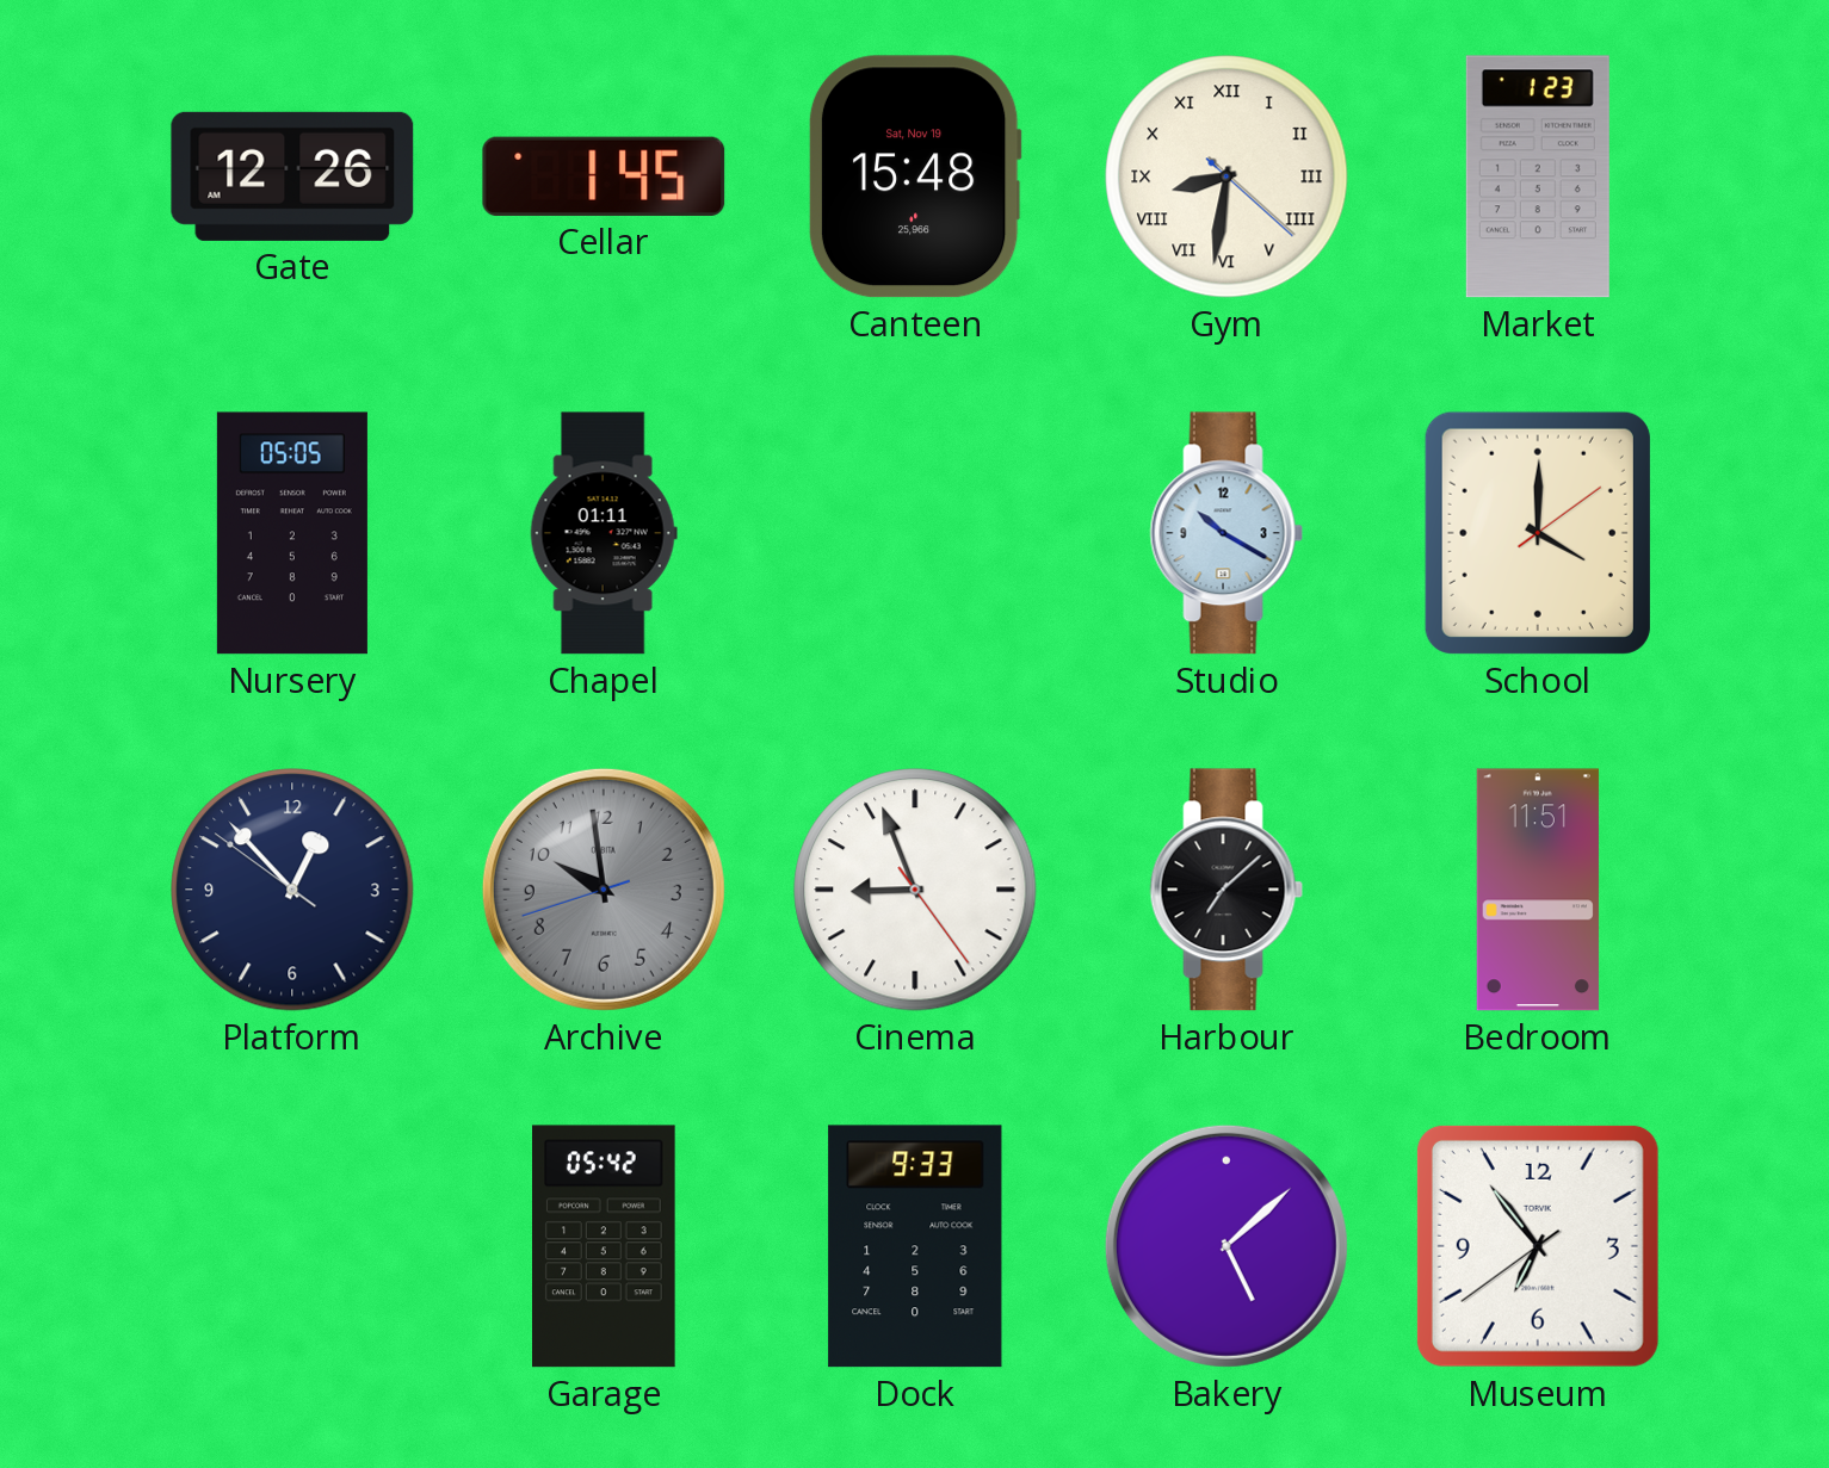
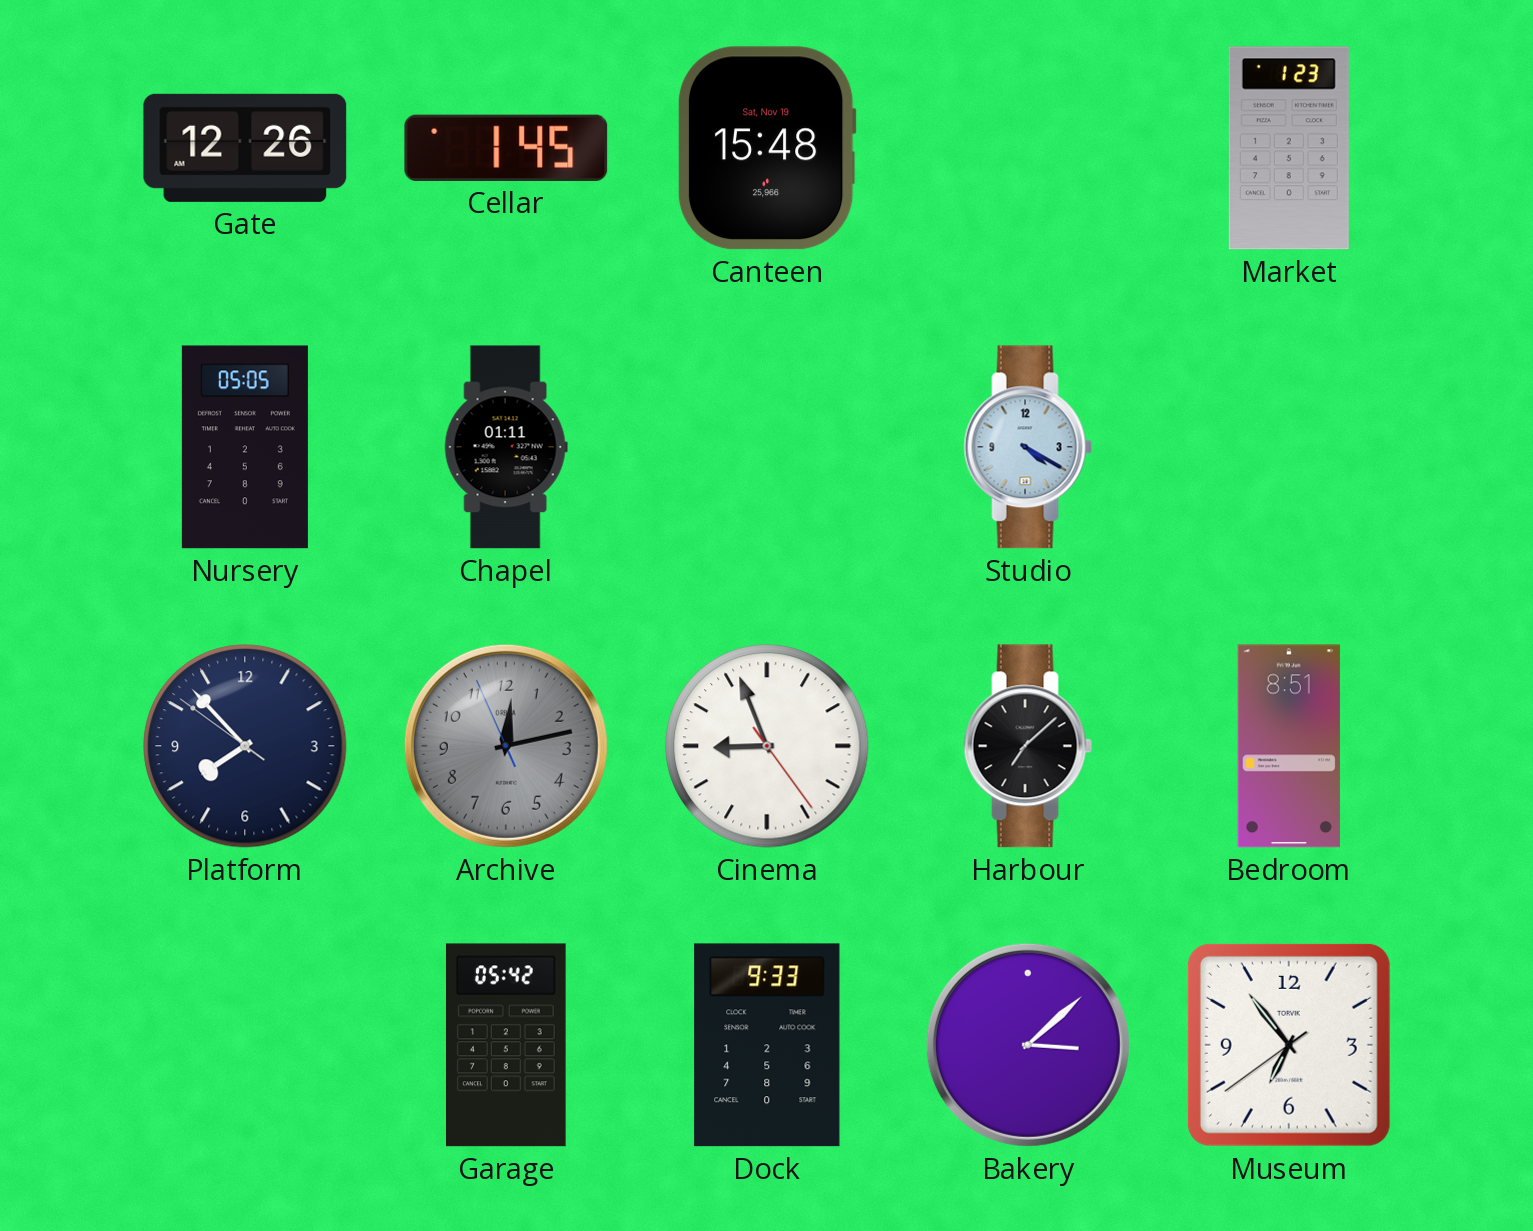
Gym: 8:31 -> none
Studio: 10:20 -> 4:20
School: 4:00 -> none
Platform: 12:52 -> 7:52
Archive: 9:58 -> 12:12
Bedroom: 11:51 -> 8:51
Bakery: 5:08 -> 3:08
